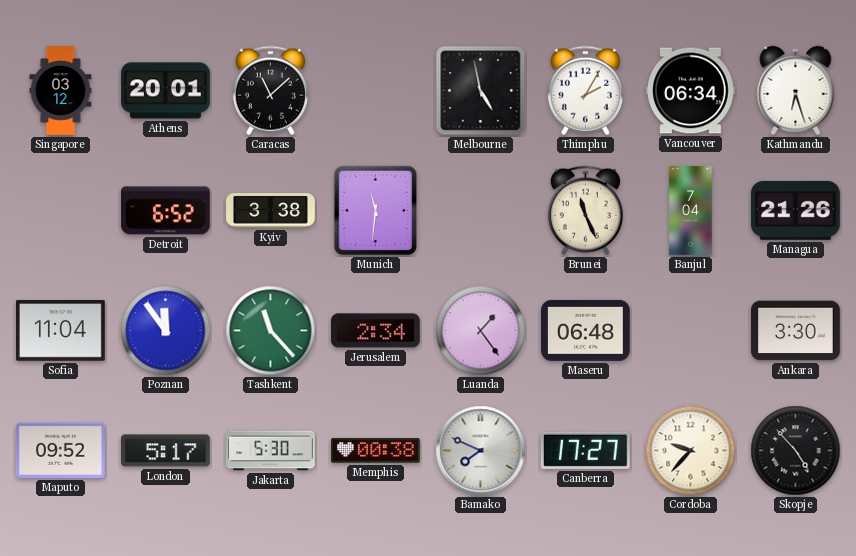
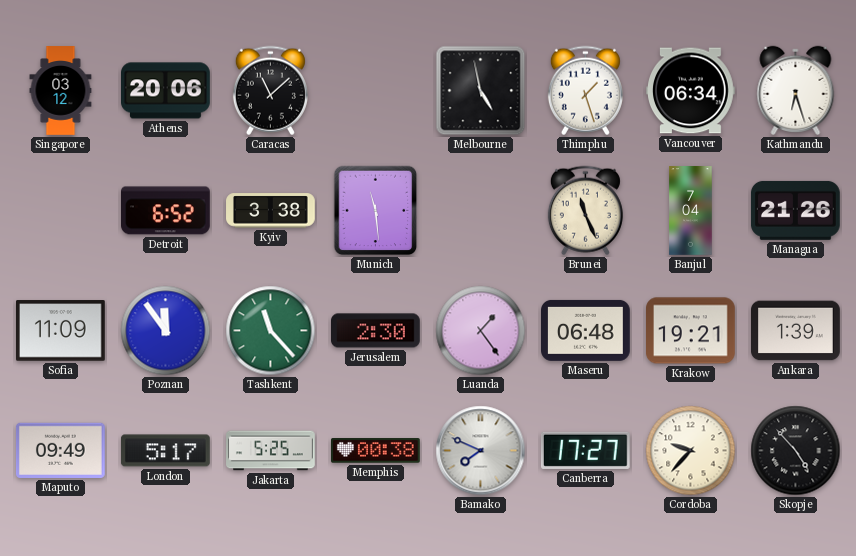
Athens: 20:01 -> 20:06
Thimphu: 2:05 -> 1:27
Munich: 11:31 -> 11:29
Sofia: 11:04 -> 11:09
Jerusalem: 2:34 -> 2:30
Krakow: none -> 19:21
Ankara: 3:30 -> 1:39
Maputo: 09:52 -> 09:49
Jakarta: 5:30 -> 5:25
